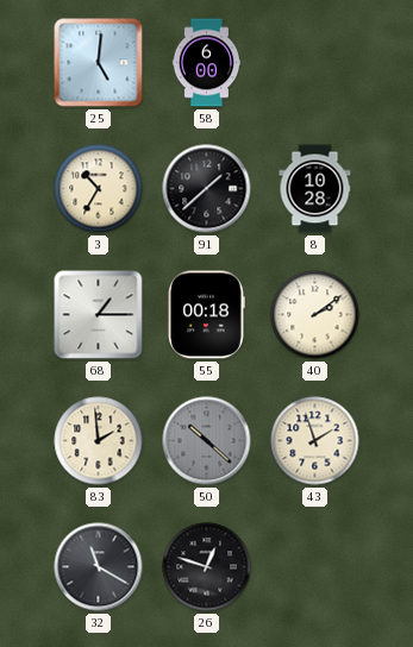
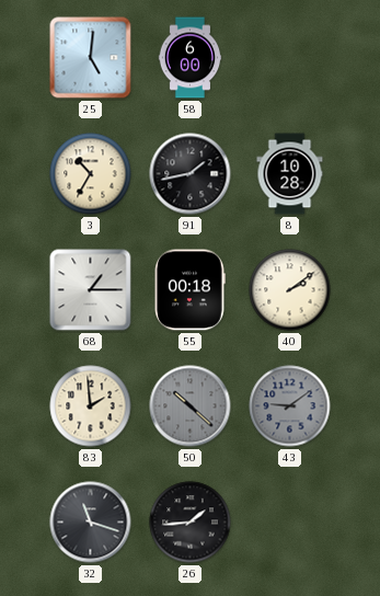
91: 1:38 -> 1:43
43: 1:57 -> 9:09
43 dial: cream -> grey
32: 11:20 -> 11:18
26: 12:48 -> 1:44
